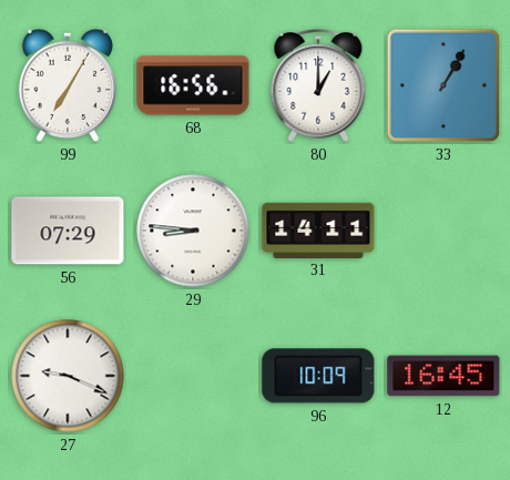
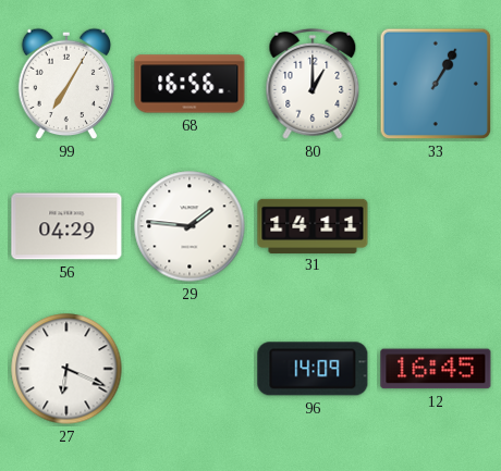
56: 07:29 -> 04:29
29: 8:46 -> 1:46
27: 9:19 -> 6:19
96: 10:09 -> 14:09
